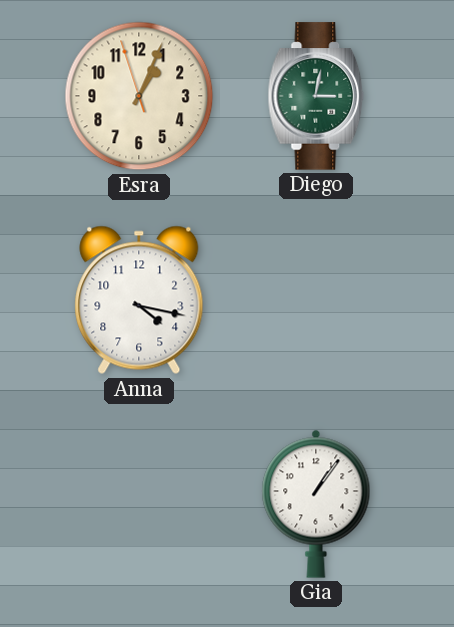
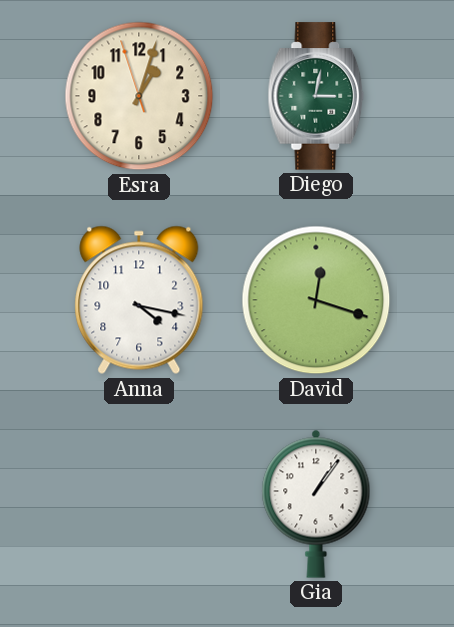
Esra: 1:03 -> 1:02
David: none -> 12:18
